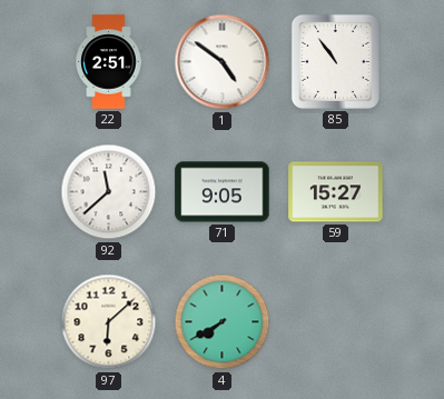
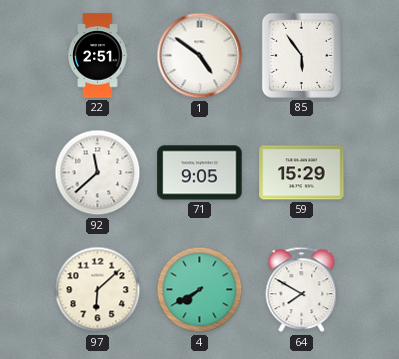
85: 10:54 -> 5:54
59: 15:27 -> 15:29
64: none -> 7:50
